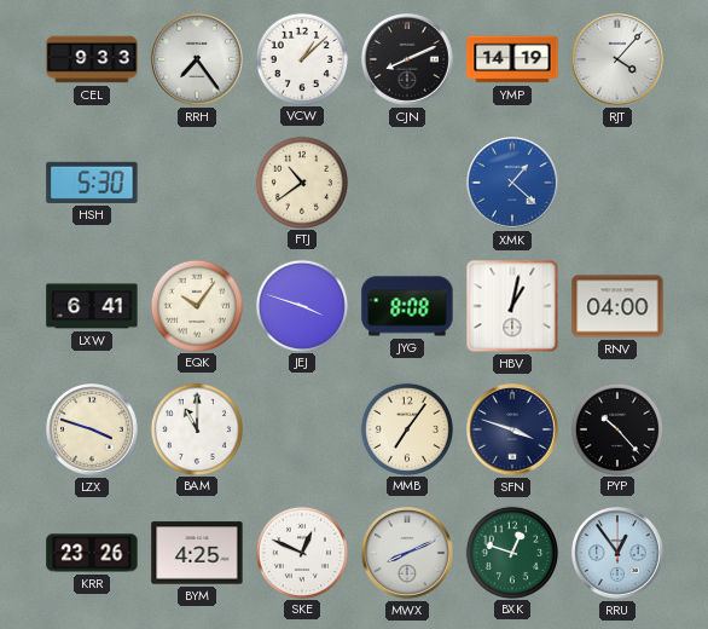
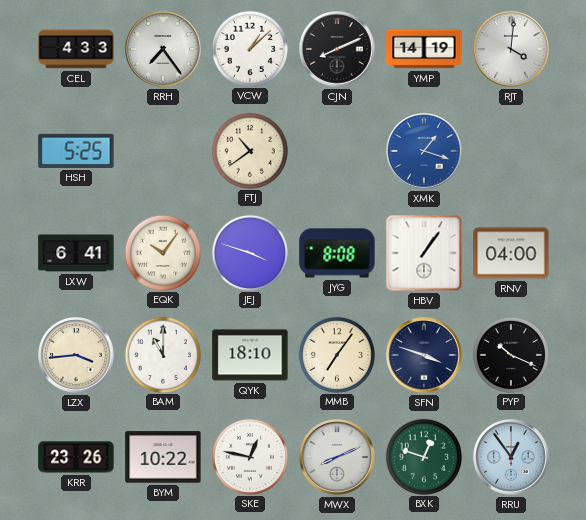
CEL: 9:33 -> 4:33
RJT: 4:07 -> 4:01
HSH: 5:30 -> 5:25
XMK: 1:22 -> 1:18
HBV: 1:02 -> 1:06
LZX: 3:48 -> 3:44
QYK: none -> 18:10
PYP: 10:23 -> 10:19
BYM: 4:25 -> 10:22
SKE: 12:49 -> 12:47
